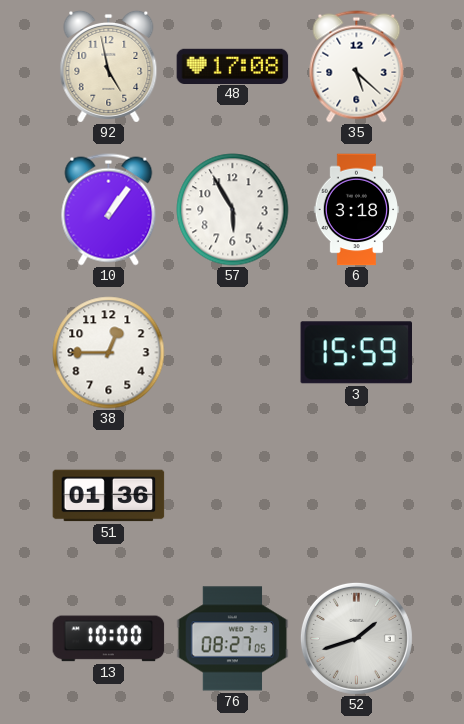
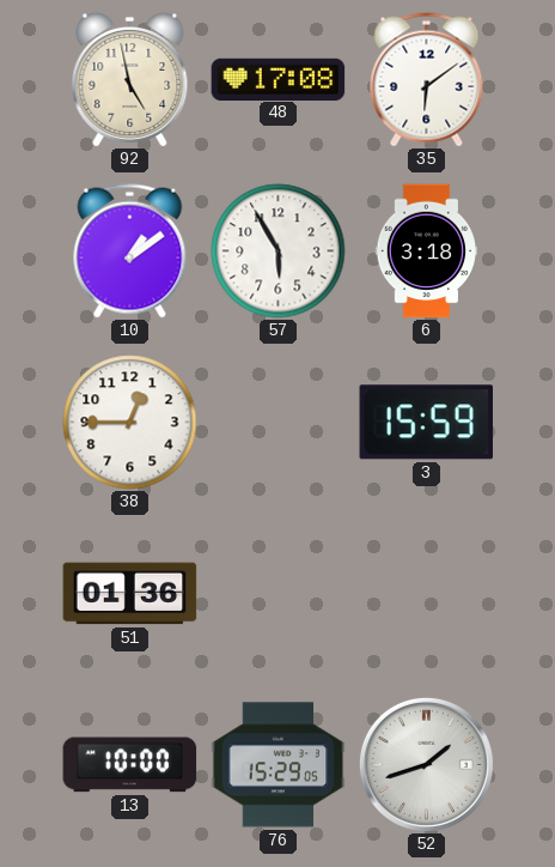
35: 5:22 -> 6:09
10: 1:06 -> 1:09
76: 08:27 -> 15:29
